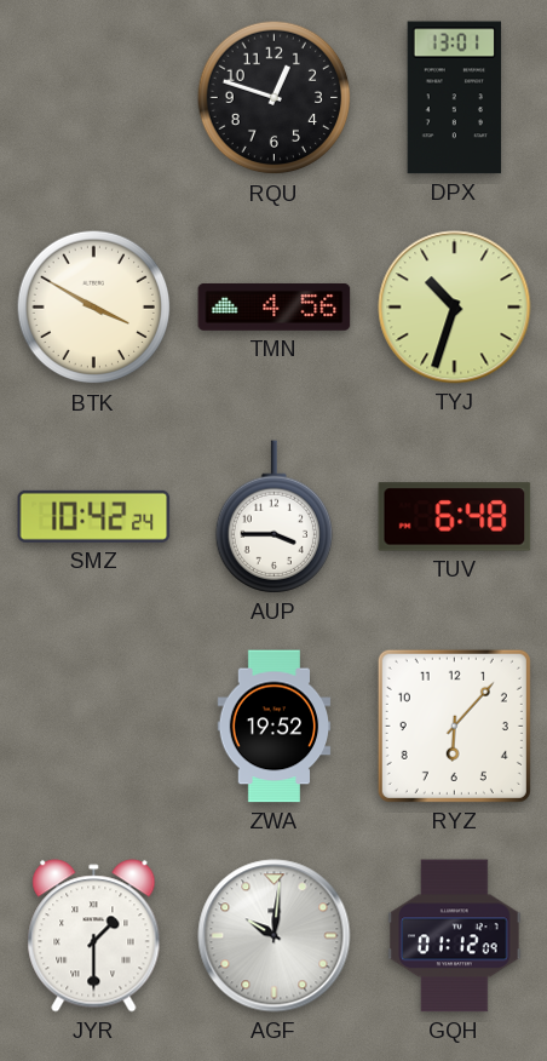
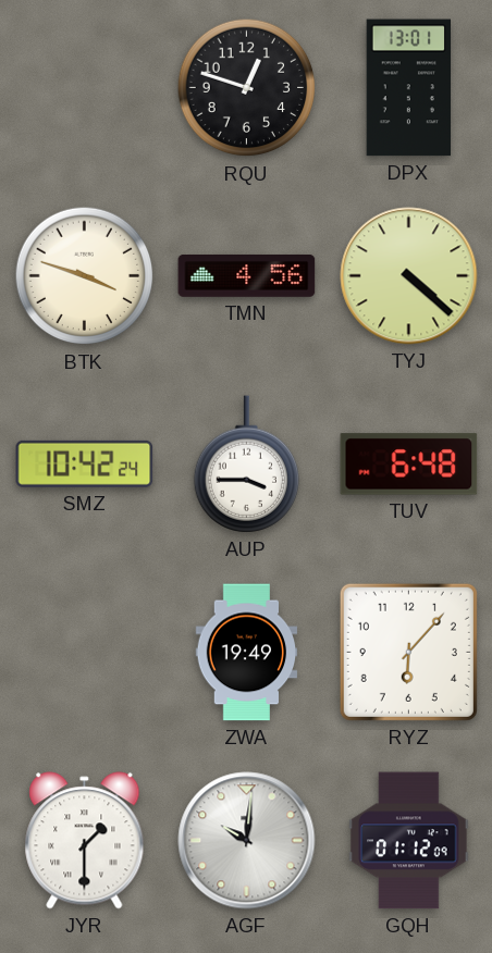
BTK: 3:50 -> 3:48
TYJ: 10:33 -> 4:22
ZWA: 19:52 -> 19:49
